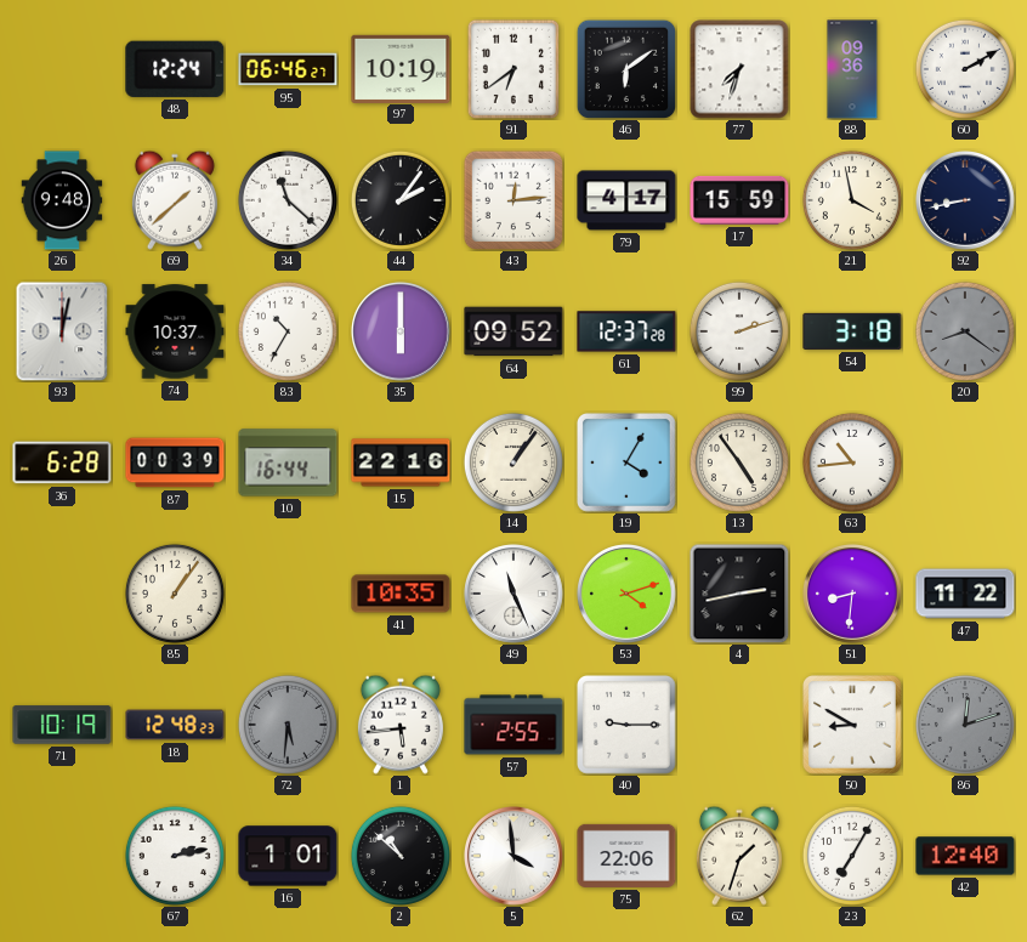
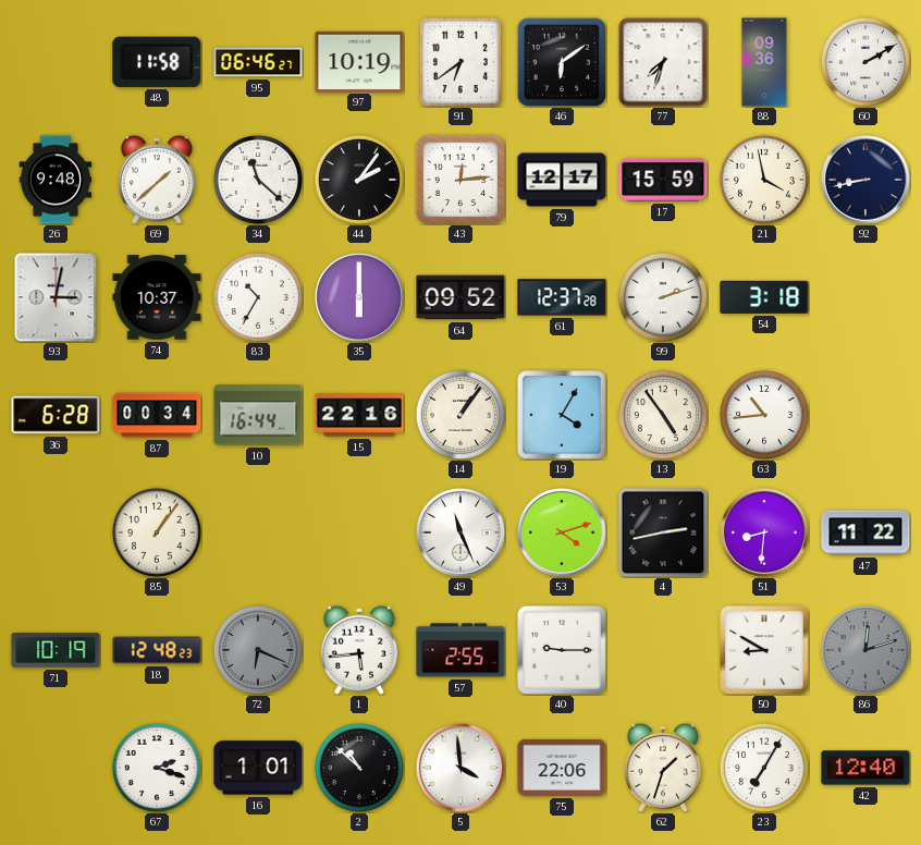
48: 12:24 -> 11:58
79: 4:17 -> 12:17
93: 12:02 -> 3:02
20: 8:21 -> none
87: 00:39 -> 00:34
41: 10:35 -> none
72: 5:31 -> 6:19
67: 2:13 -> 2:18
